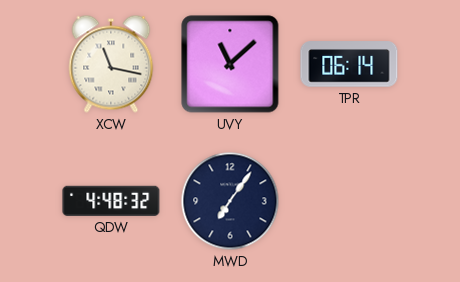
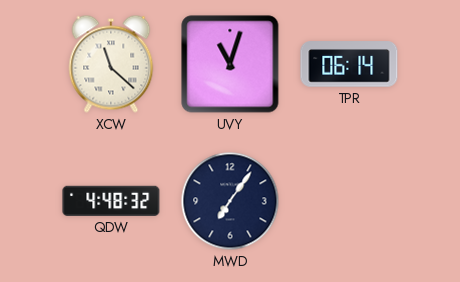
XCW: 11:17 -> 11:22
UVY: 11:08 -> 11:03
